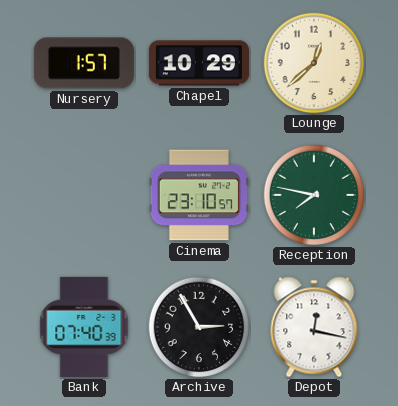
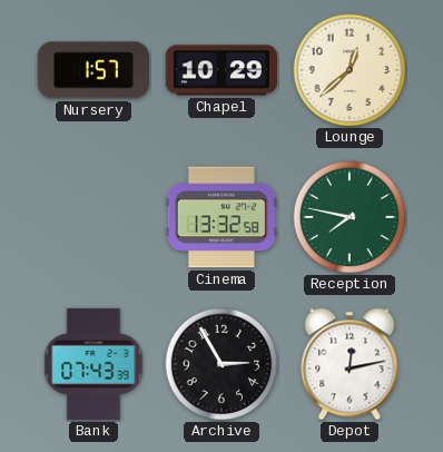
Cinema: 23:10 -> 13:32
Bank: 07:40 -> 07:43
Depot: 12:17 -> 12:13
